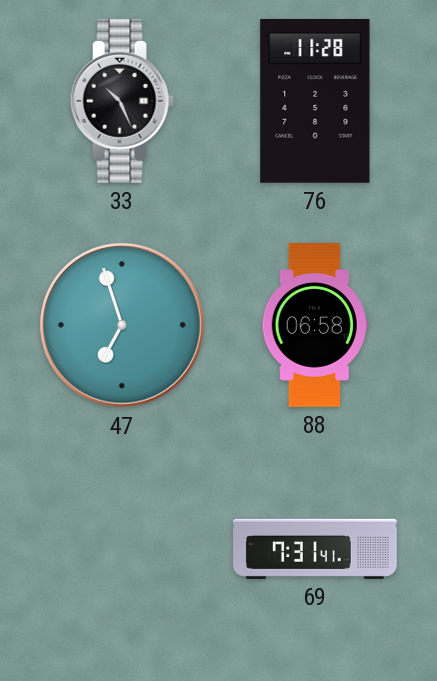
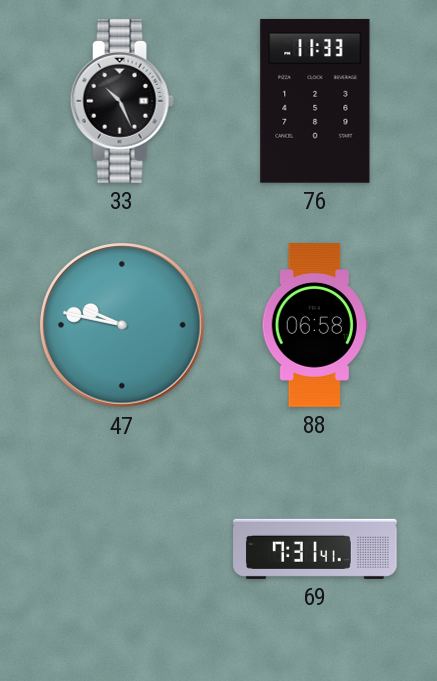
76: 11:28 -> 11:33
47: 6:57 -> 9:47
